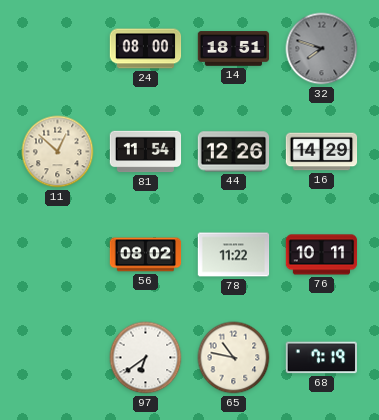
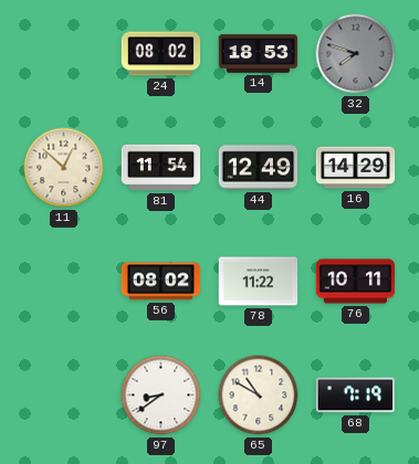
24: 08:00 -> 08:02
14: 18:51 -> 18:53
44: 12:26 -> 12:49
97: 6:39 -> 8:39
65: 10:47 -> 10:50
